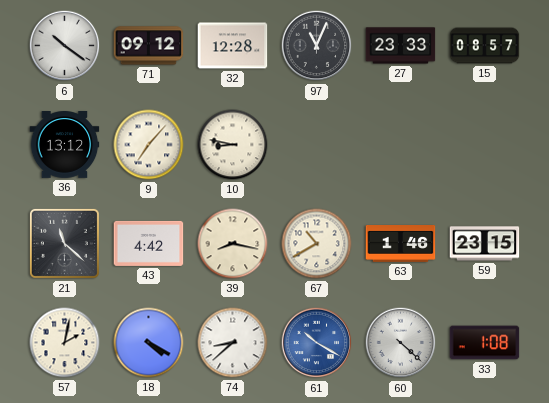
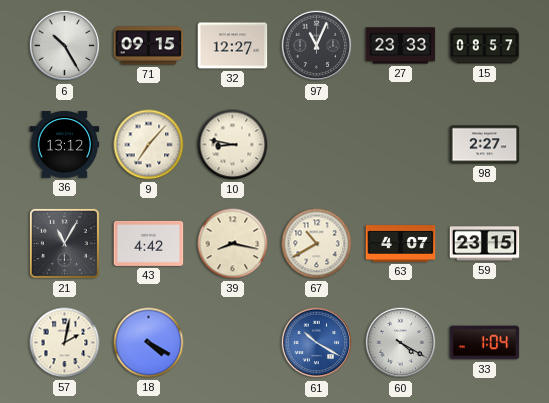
6: 10:21 -> 10:25
71: 09:12 -> 09:15
32: 12:28 -> 12:27
98: none -> 2:27
21: 11:22 -> 11:05
63: 1:46 -> 4:07
74: 8:38 -> none
60: 4:22 -> 4:20
33: 1:08 -> 1:04
